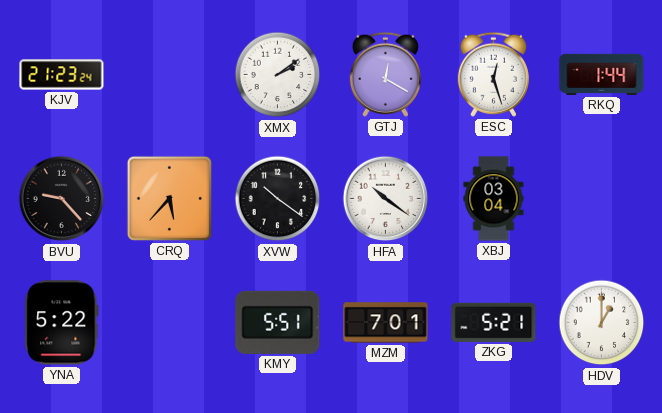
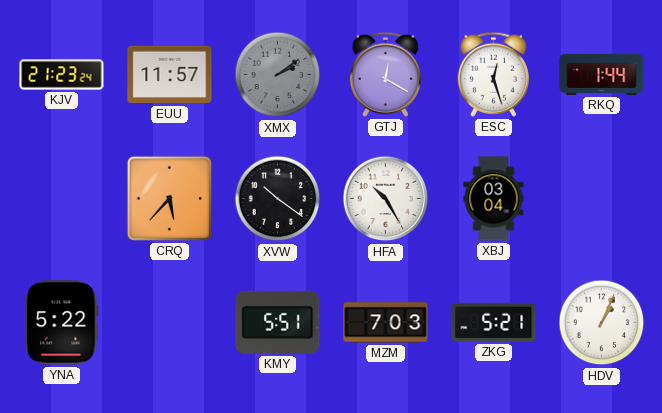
EUU: none -> 11:57
XMX dial: white -> grey
BVU: 9:23 -> none
HFA: 10:21 -> 10:25
MZM: 7:01 -> 7:03
HDV: 1:00 -> 1:04
